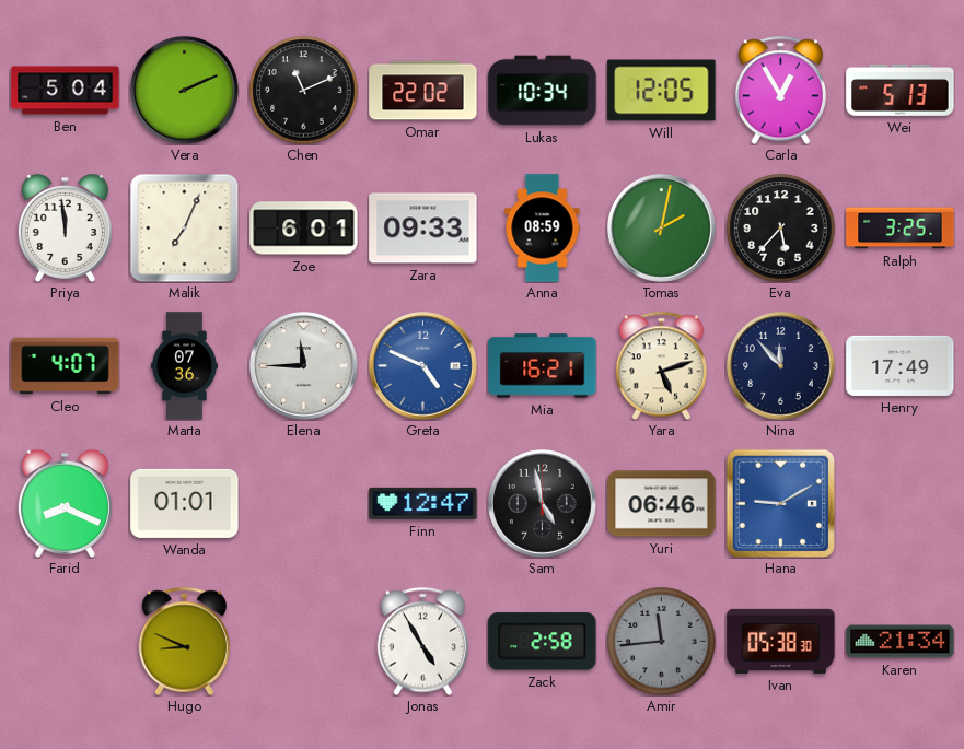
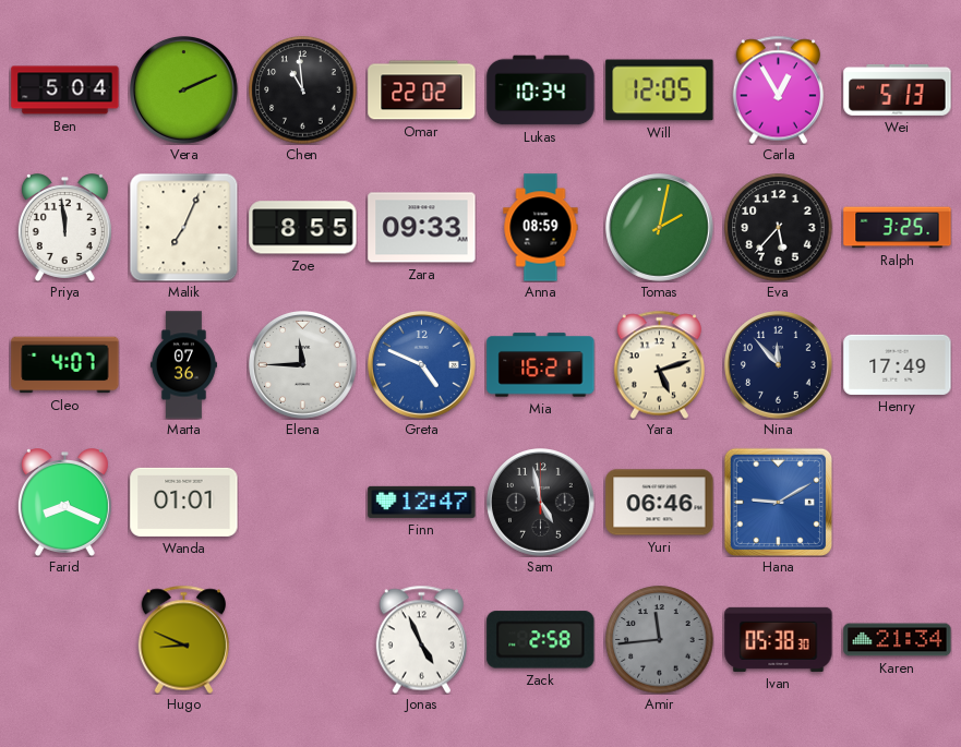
Chen: 11:11 -> 10:59
Zoe: 6:01 -> 8:55
Jonas: 4:55 -> 4:56
